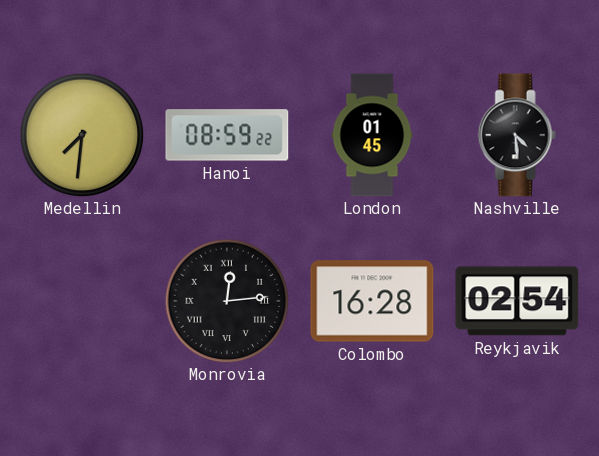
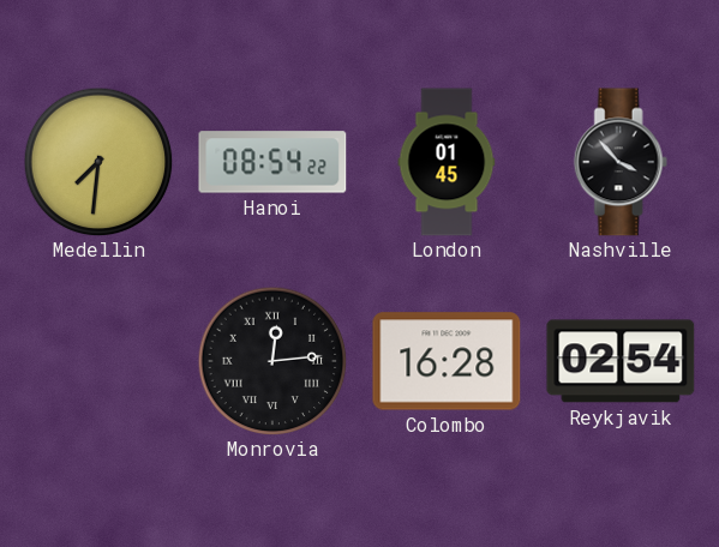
Hanoi: 08:59 -> 08:54
Nashville: 4:29 -> 3:53
